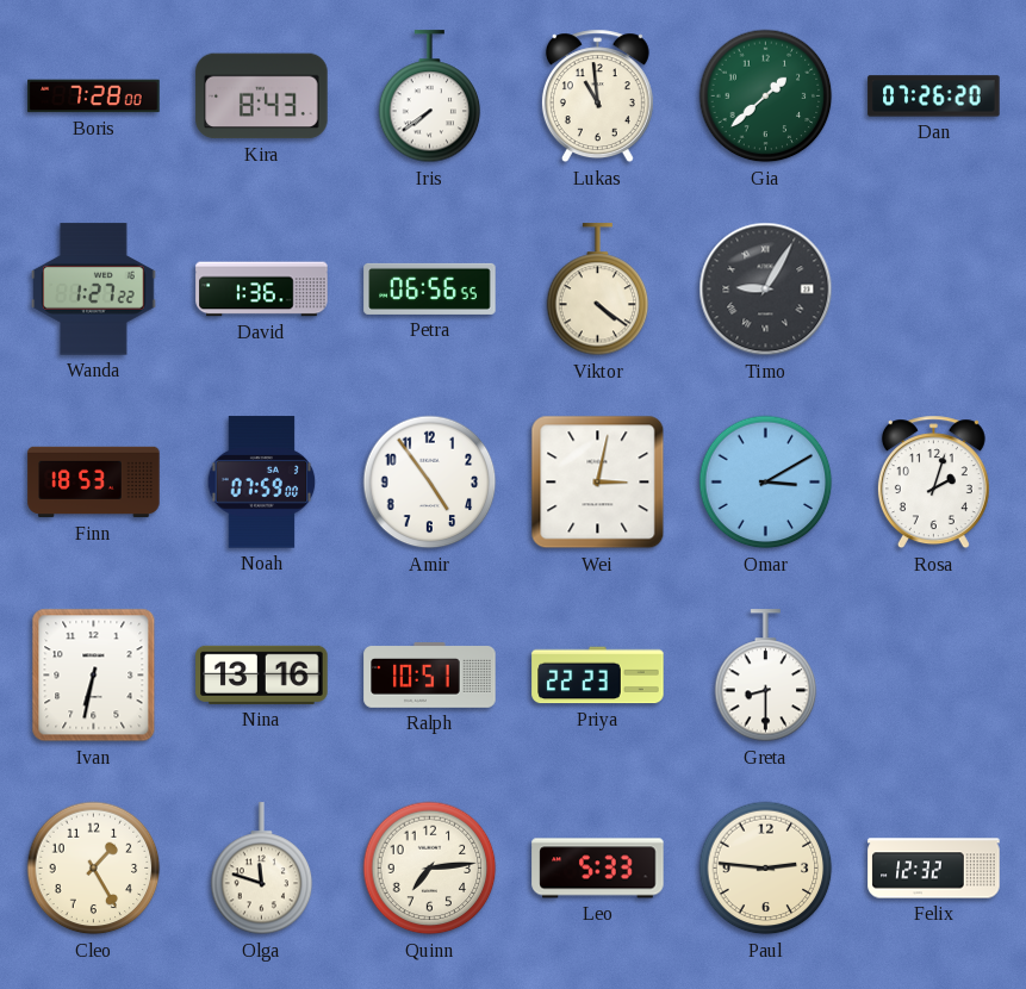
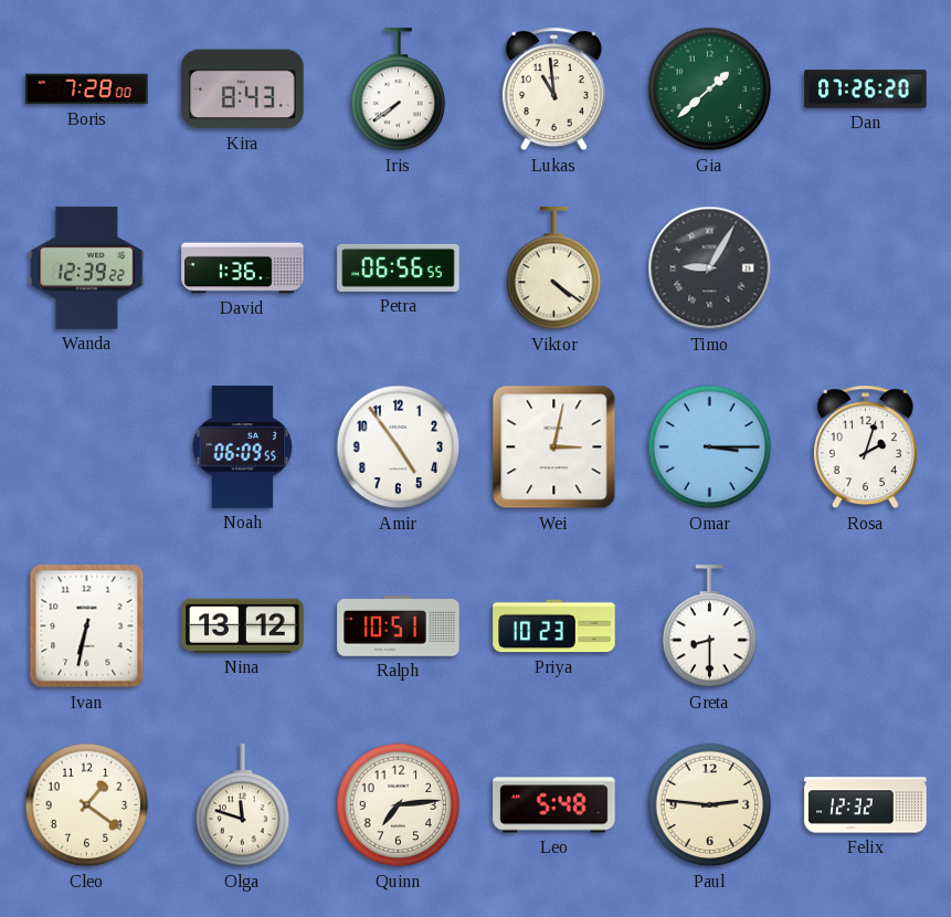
Wanda: 1:27 -> 12:39
Finn: 18:53 -> none
Noah: 07:59 -> 06:09
Omar: 3:10 -> 3:15
Nina: 13:16 -> 13:12
Priya: 22:23 -> 10:23
Cleo: 1:25 -> 1:21
Leo: 5:33 -> 5:48
